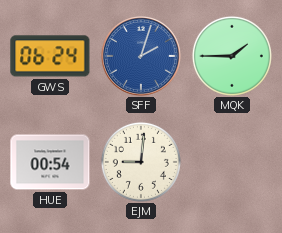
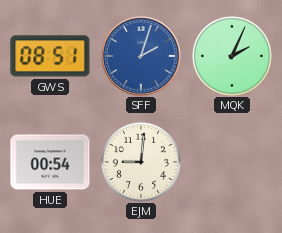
GWS: 06:24 -> 08:51
MQK: 1:45 -> 2:04
